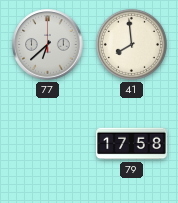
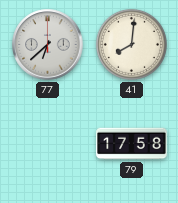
41: 7:59 -> 8:01
